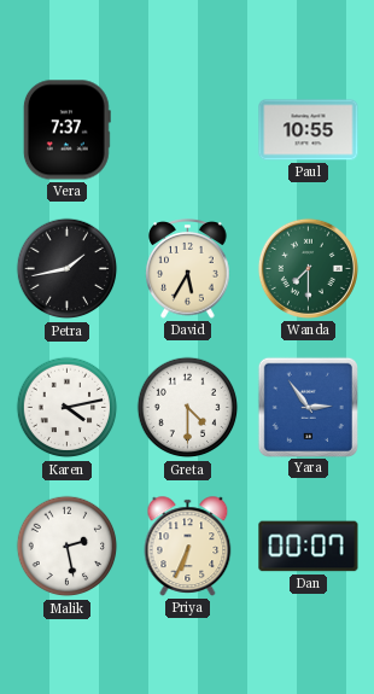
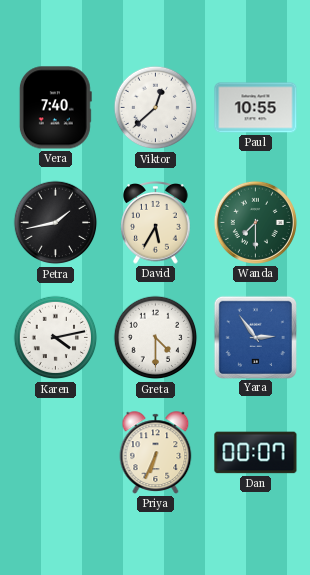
Vera: 7:37 -> 7:40
Viktor: none -> 12:38
Malik: 2:28 -> none
